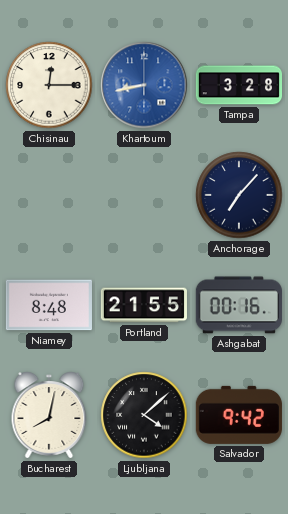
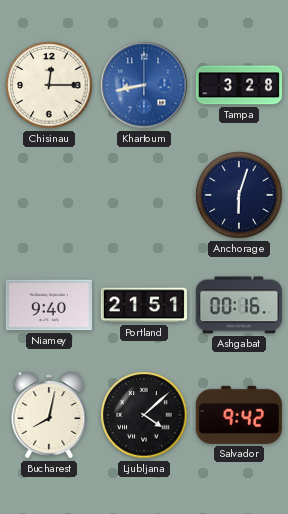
Anchorage: 7:07 -> 6:03
Niamey: 8:48 -> 9:40
Portland: 21:55 -> 21:51
